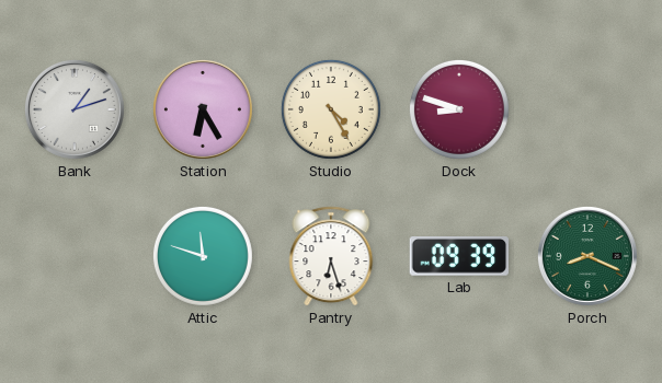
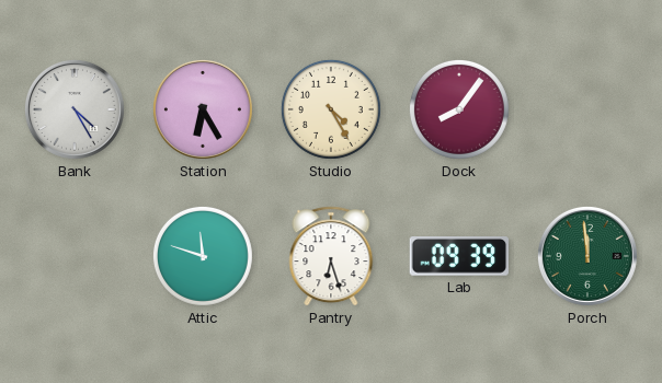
Bank: 1:12 -> 4:25
Dock: 8:48 -> 8:06
Porch: 8:19 -> 11:59
